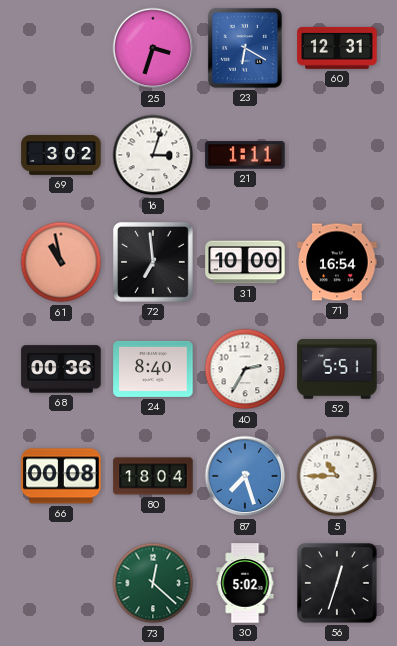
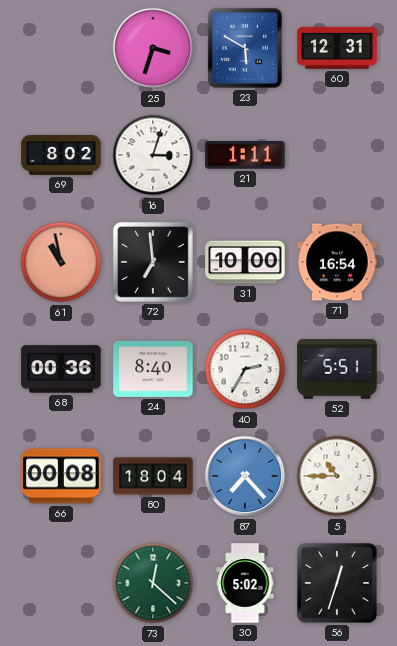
23: 6:20 -> 5:50
69: 3:02 -> 8:02
87: 7:27 -> 7:23
